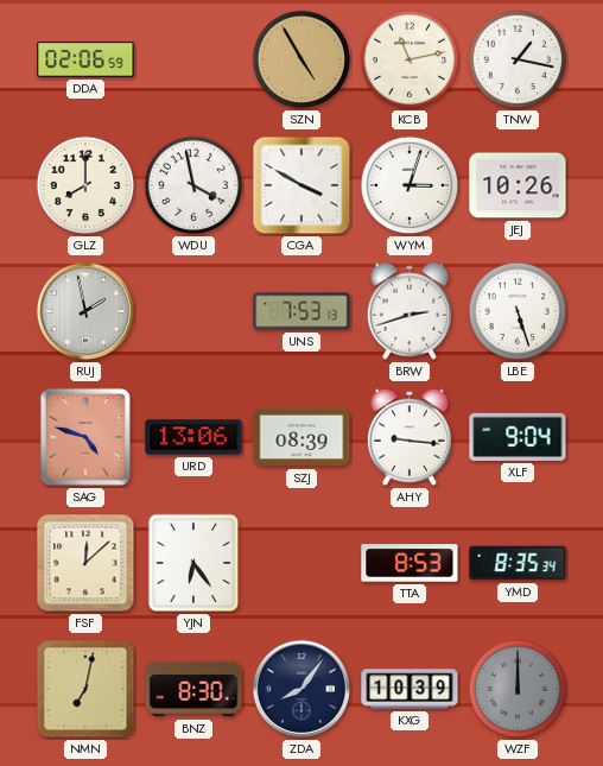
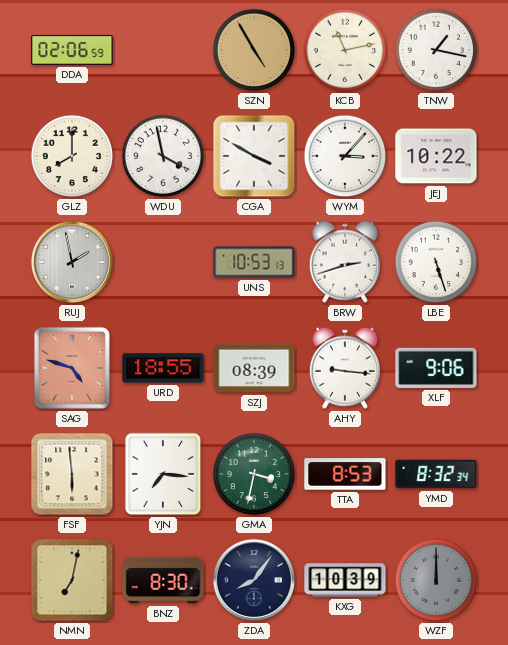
WYM: 3:03 -> 3:07
JEJ: 10:26 -> 10:22
UNS: 7:53 -> 10:53
URD: 13:06 -> 18:55
XLF: 9:04 -> 9:06
FSF: 12:08 -> 5:59
YJN: 6:24 -> 7:16
GMA: none -> 3:32
YMD: 8:35 -> 8:32
